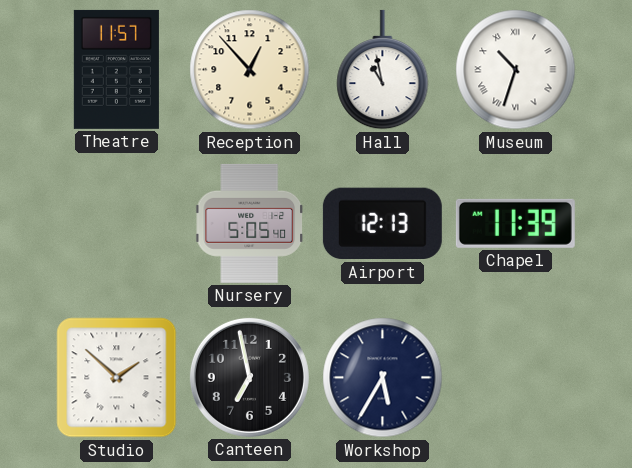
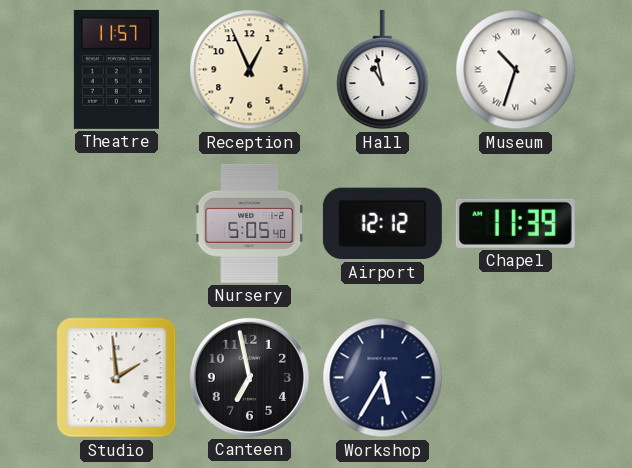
Reception: 12:53 -> 12:56
Airport: 12:13 -> 12:12
Studio: 1:52 -> 1:59
